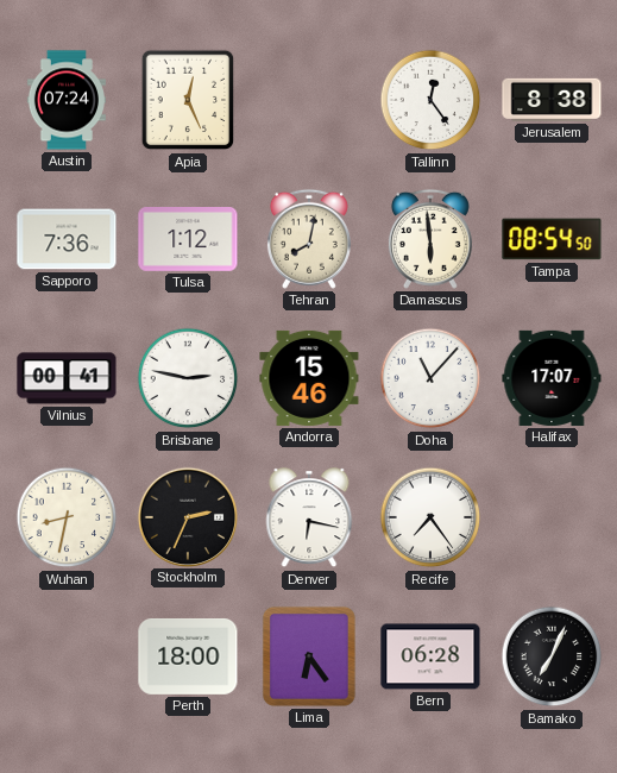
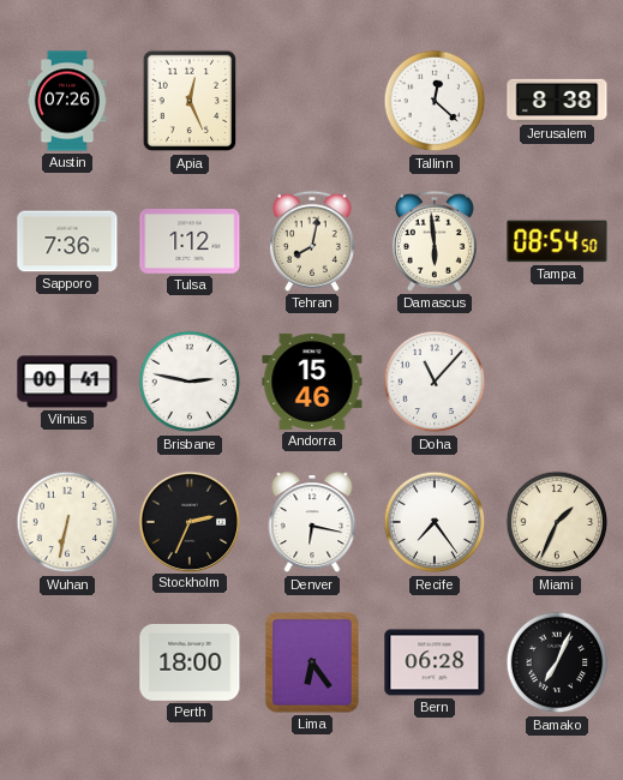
Austin: 07:24 -> 07:26
Tallinn: 12:24 -> 12:22
Halifax: 17:07 -> none
Wuhan: 8:32 -> 6:32
Miami: none -> 1:34
